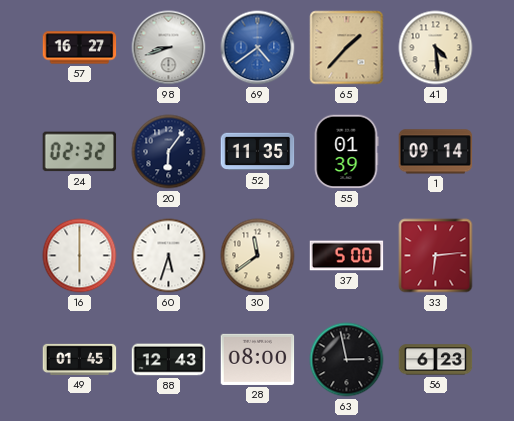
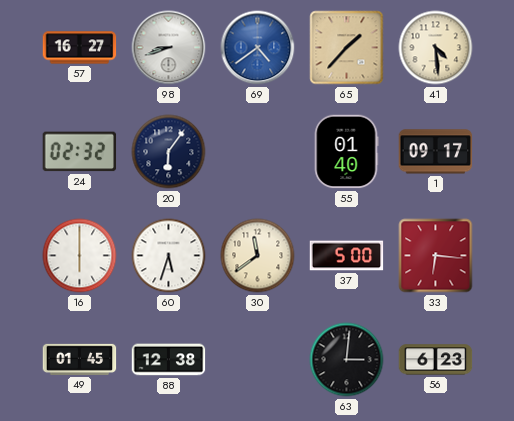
52: 11:35 -> none
55: 01:39 -> 01:40
1: 09:14 -> 09:17
33: 6:14 -> 6:16
88: 12:43 -> 12:38
28: 08:00 -> none
63: 2:58 -> 3:01
